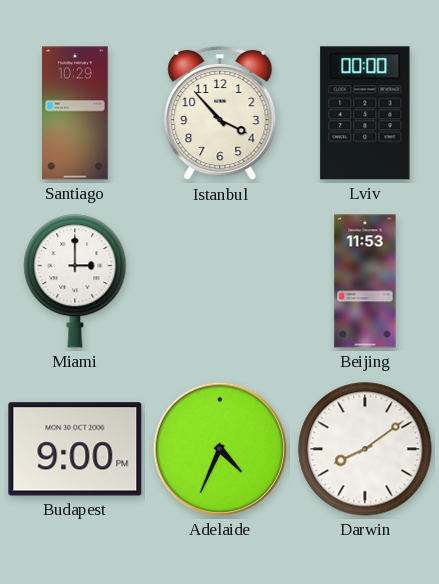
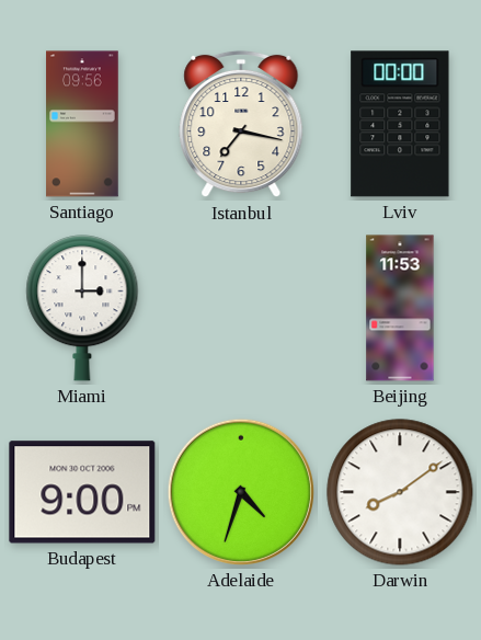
Santiago: 10:29 -> 09:56
Istanbul: 3:53 -> 7:17
Adelaide: 4:34 -> 4:33
